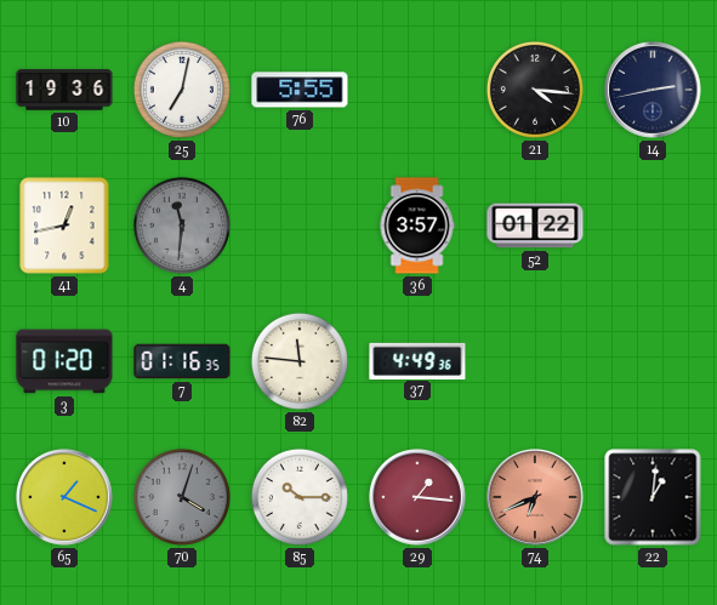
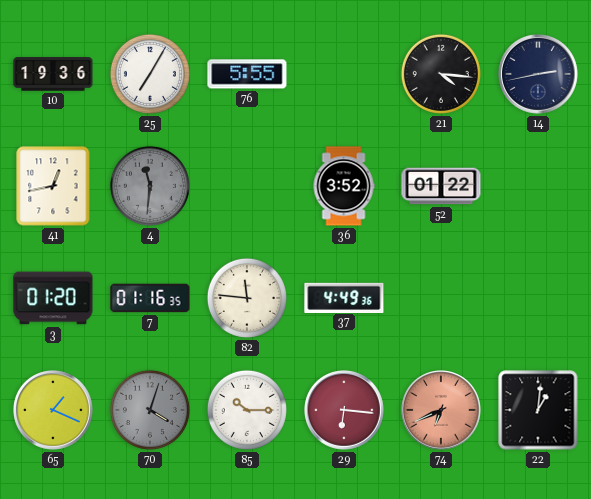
25: 7:02 -> 7:05
36: 3:57 -> 3:52
29: 1:16 -> 6:16
